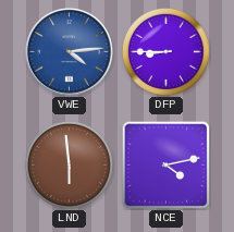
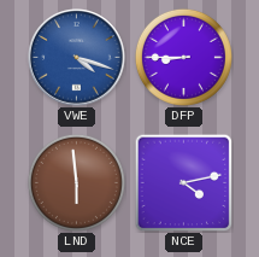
VWE: 4:14 -> 4:18
